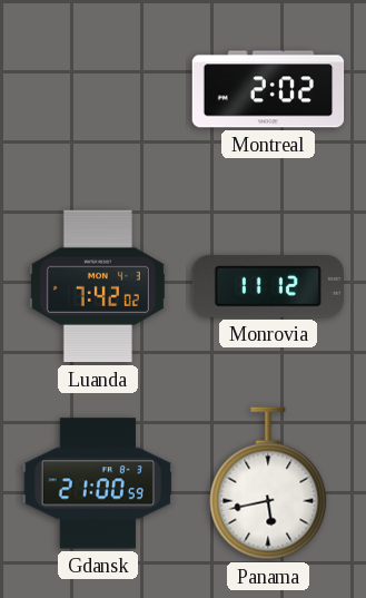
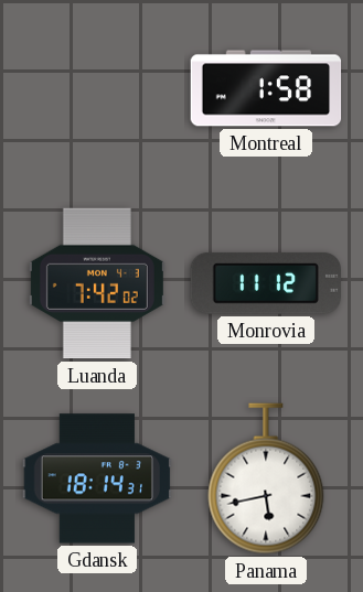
Montreal: 2:02 -> 1:58
Gdansk: 21:00 -> 18:14
